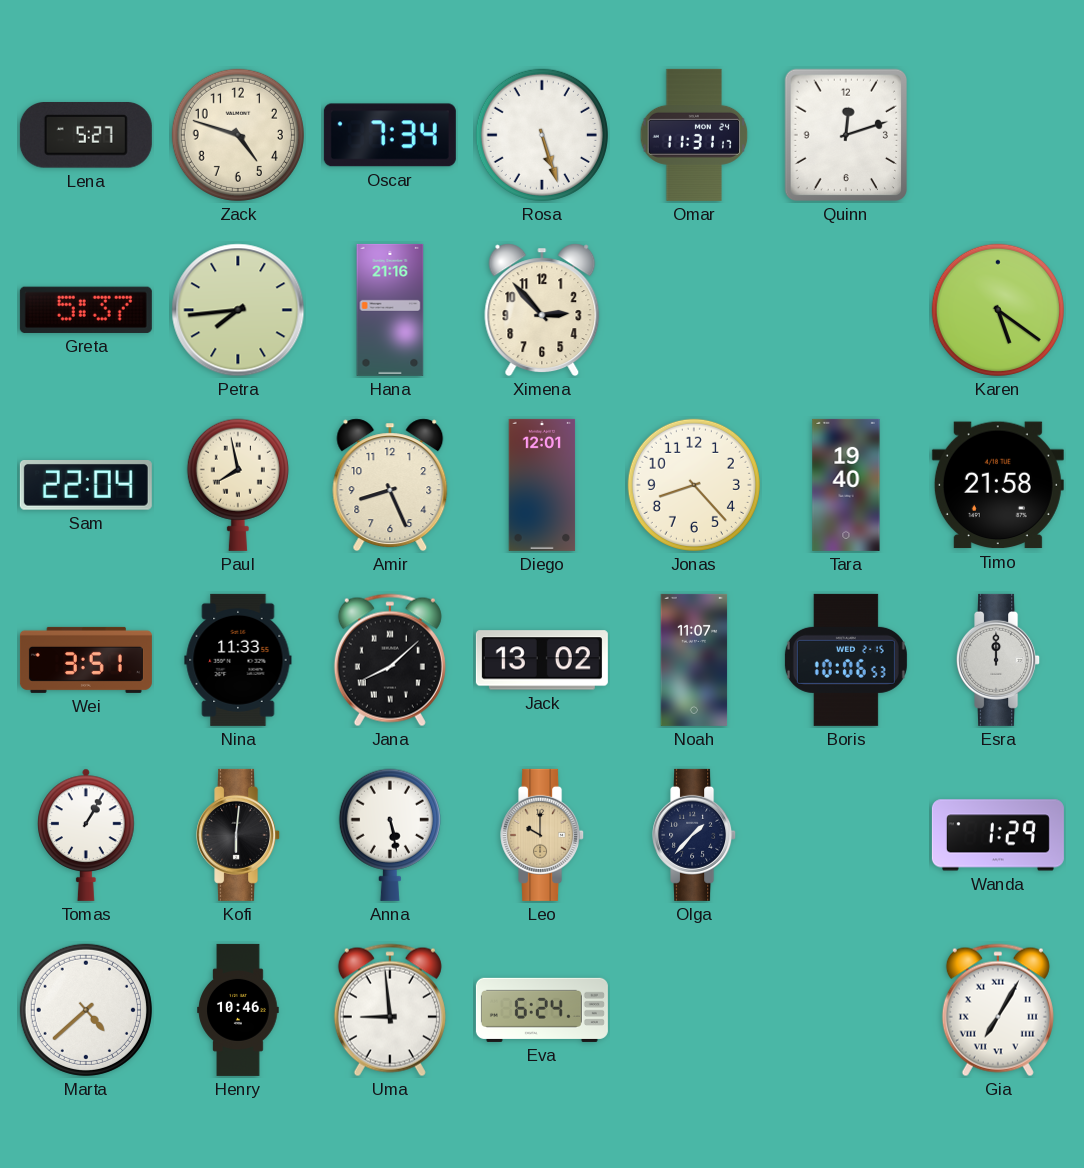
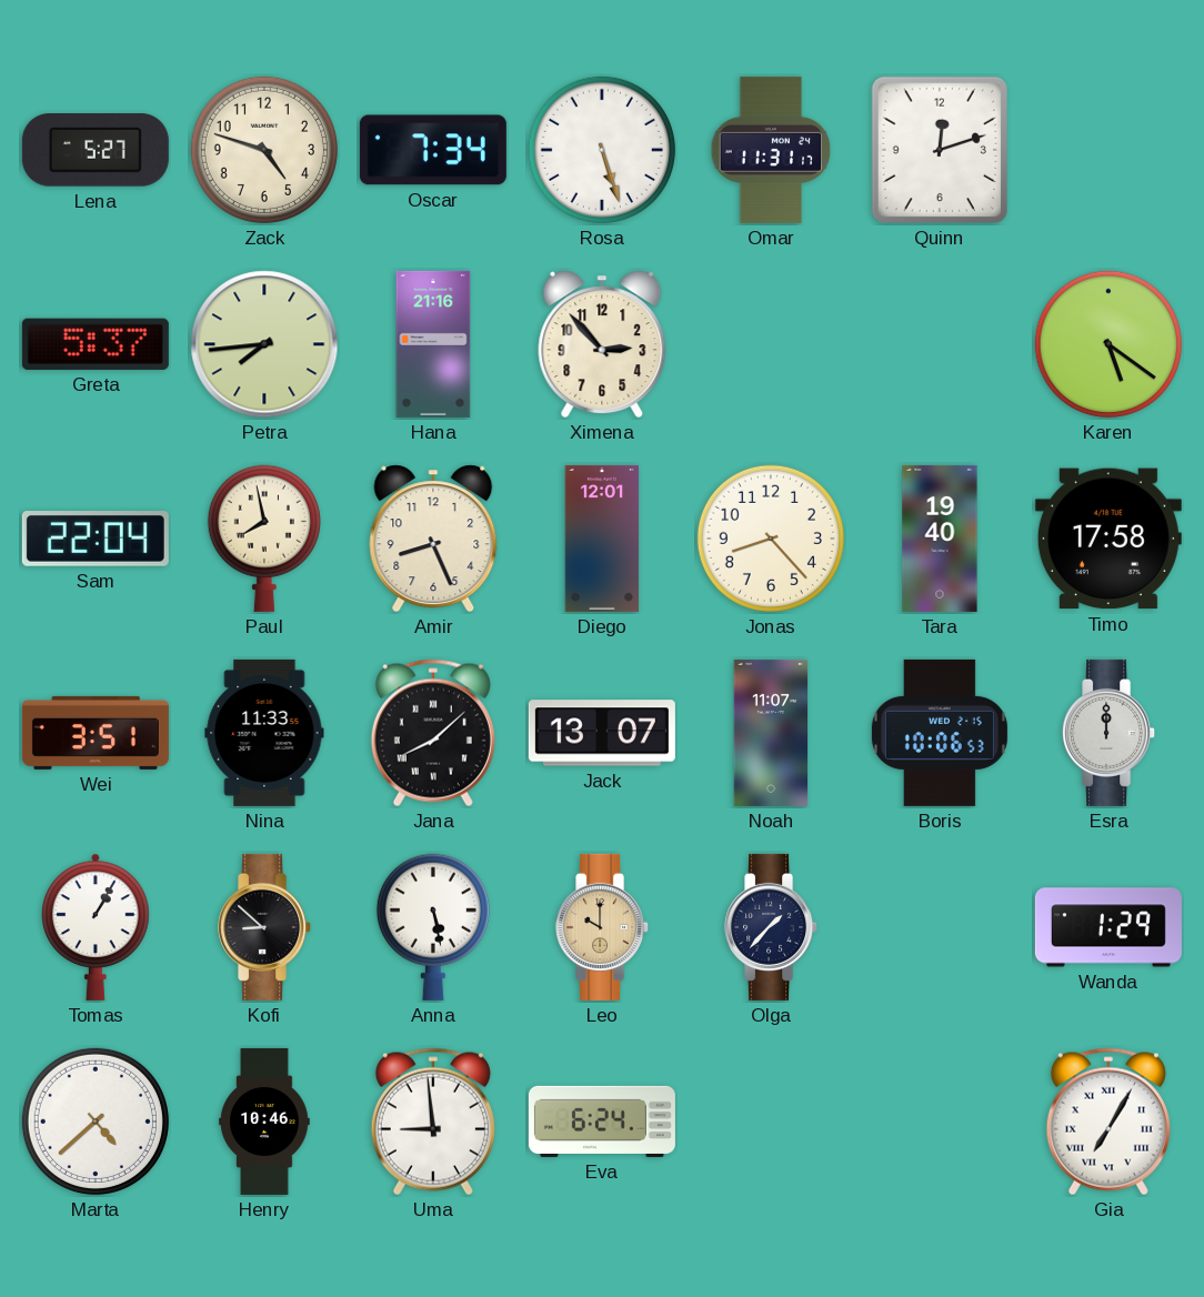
Timo: 21:58 -> 17:58
Jack: 13:02 -> 13:07
Kofi: 6:01 -> 8:52
